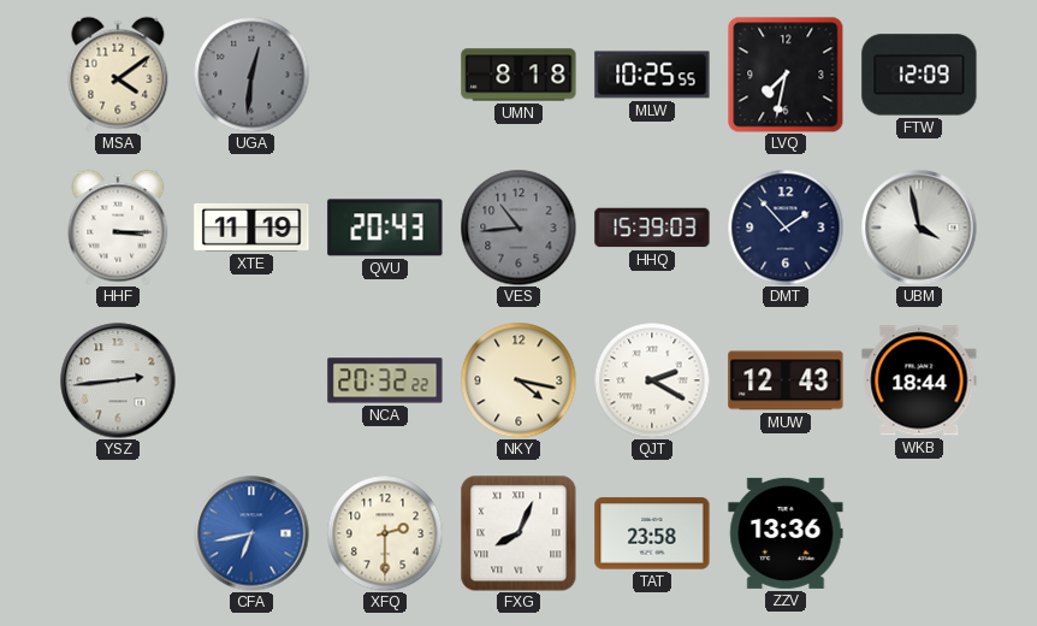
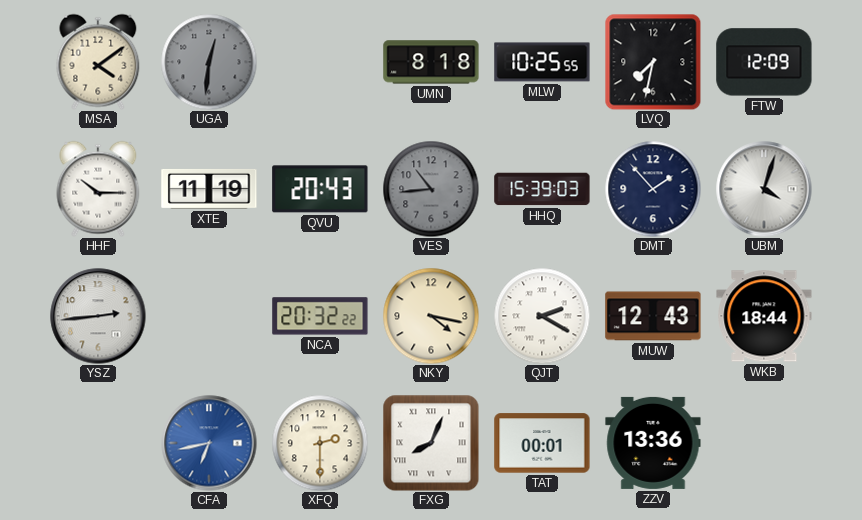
HHF: 3:15 -> 10:15
UBM: 3:58 -> 4:03
TAT: 23:58 -> 00:01
